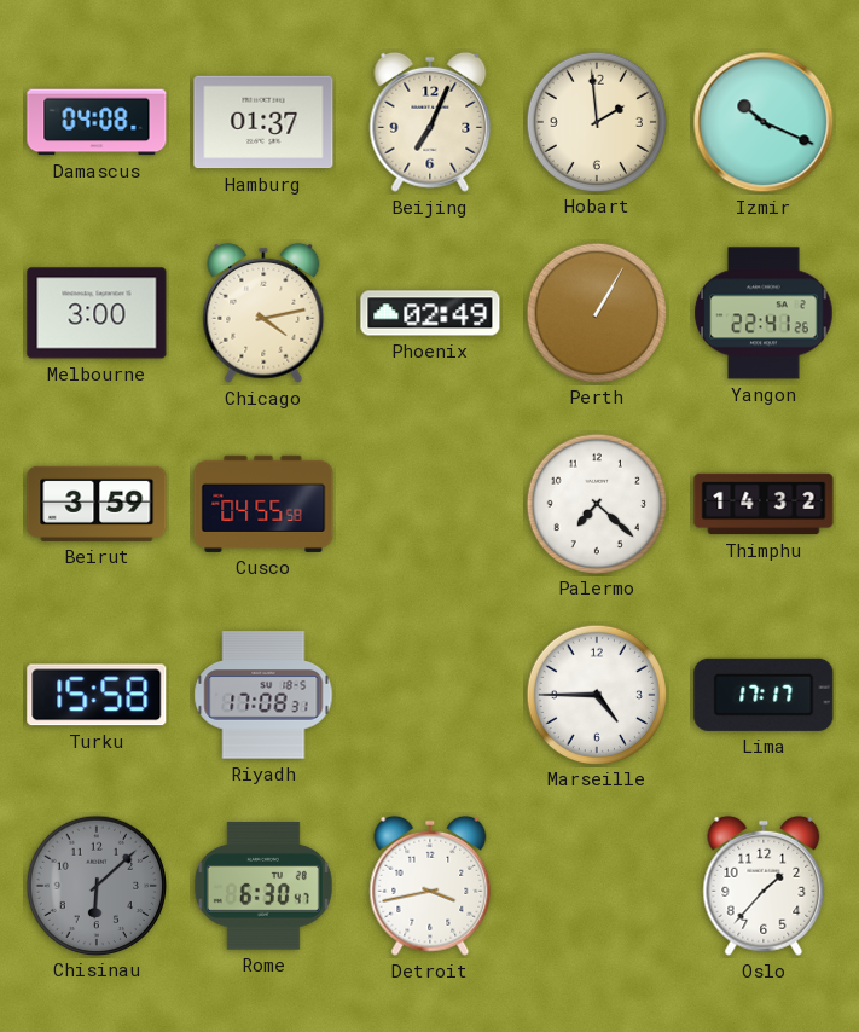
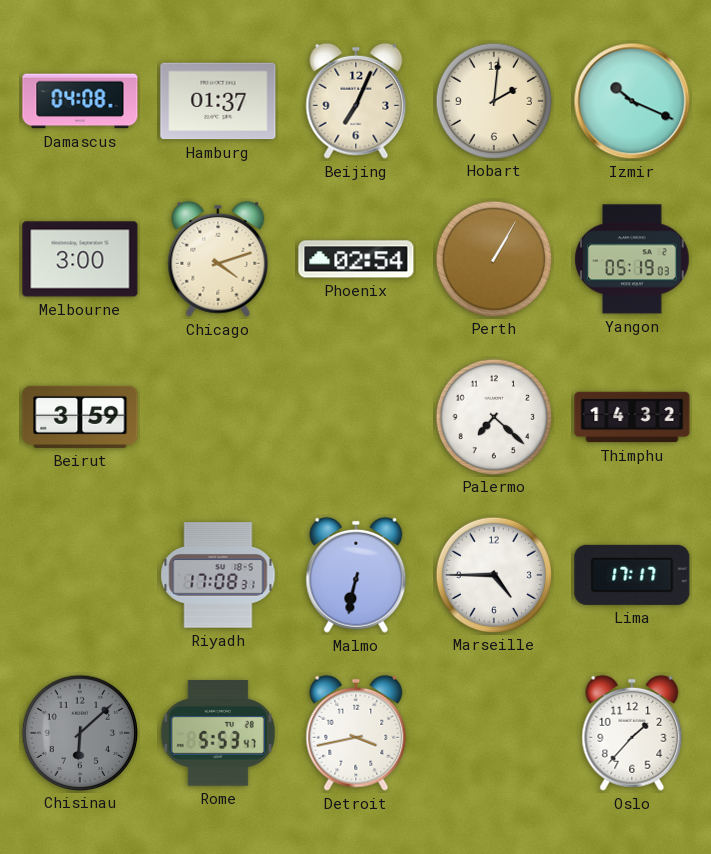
Hobart: 1:59 -> 2:01
Chicago: 4:13 -> 4:12
Phoenix: 02:49 -> 02:54
Yangon: 22:41 -> 05:19
Cusco: 04:55 -> none
Turku: 15:58 -> none
Malmo: none -> 6:32
Rome: 6:30 -> 5:53
